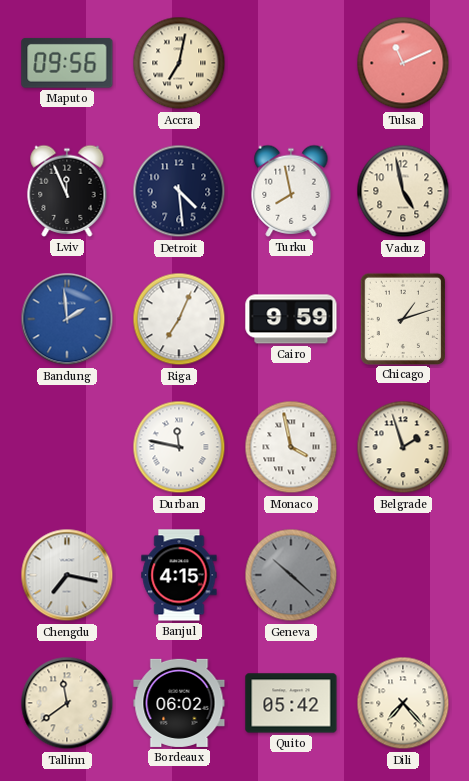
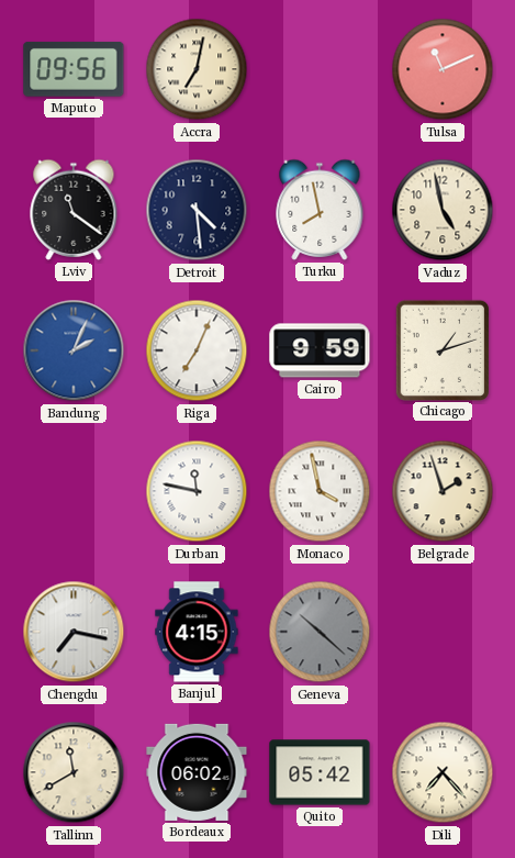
Lviv: 11:56 -> 11:21
Bandung: 1:59 -> 2:04
Tallinn: 11:39 -> 11:40
